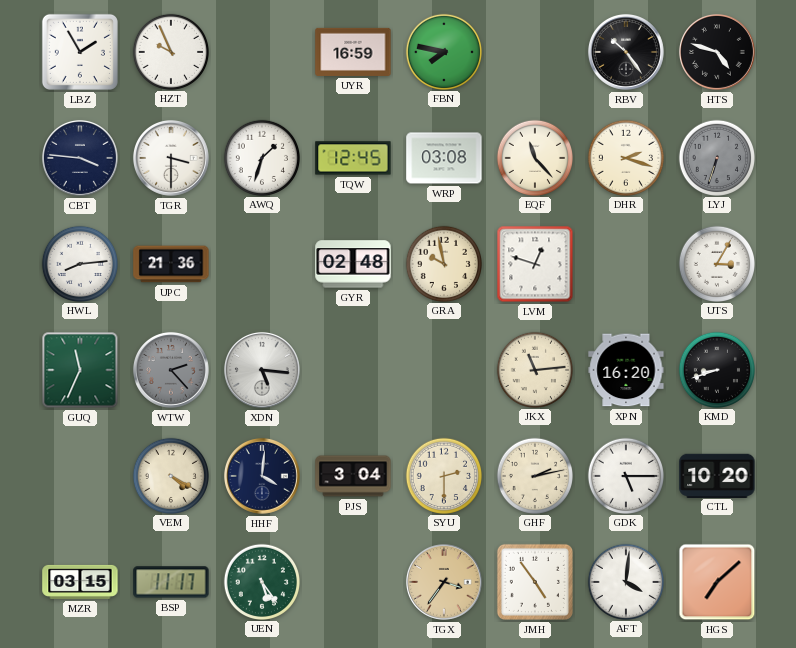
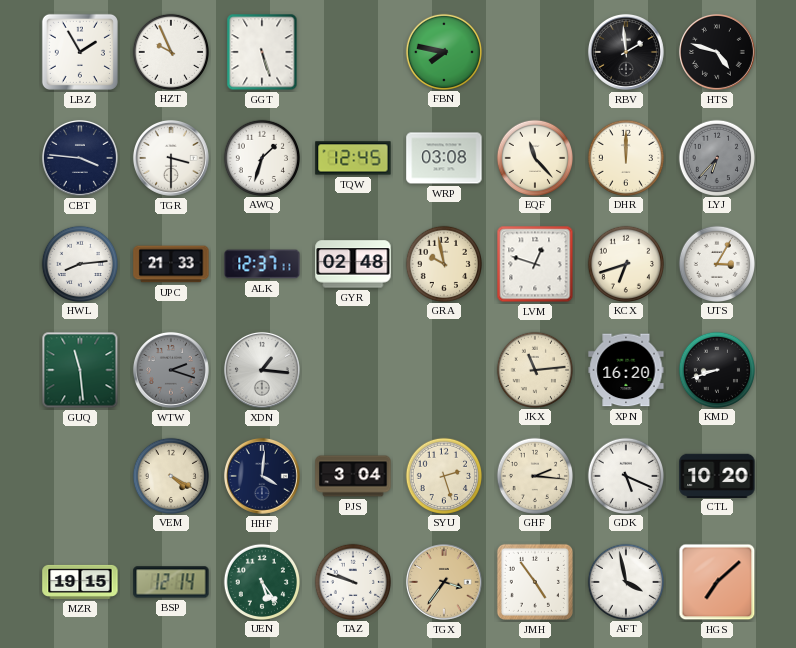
GGT: none -> 5:27
UYR: 16:59 -> none
RBV: 10:24 -> 1:59
DHR: 2:18 -> 12:00
LYJ: 6:33 -> 6:37
UPC: 21:36 -> 21:33
ALK: none -> 12:37
KCX: none -> 6:42
GUQ: 11:34 -> 11:29
WTW: 2:23 -> 2:18
XDN: 5:16 -> 1:16
SYU: 2:30 -> 2:27
GHF: 2:13 -> 2:16
GDK: 5:15 -> 5:19
MZR: 03:15 -> 19:15
BSP: 11:17 -> 12:14
TAZ: none -> 9:48
AFT: 4:01 -> 3:58
